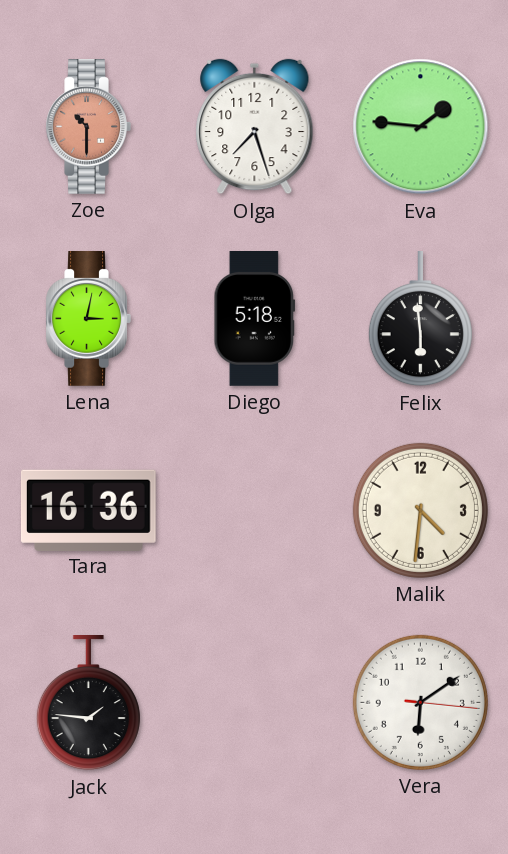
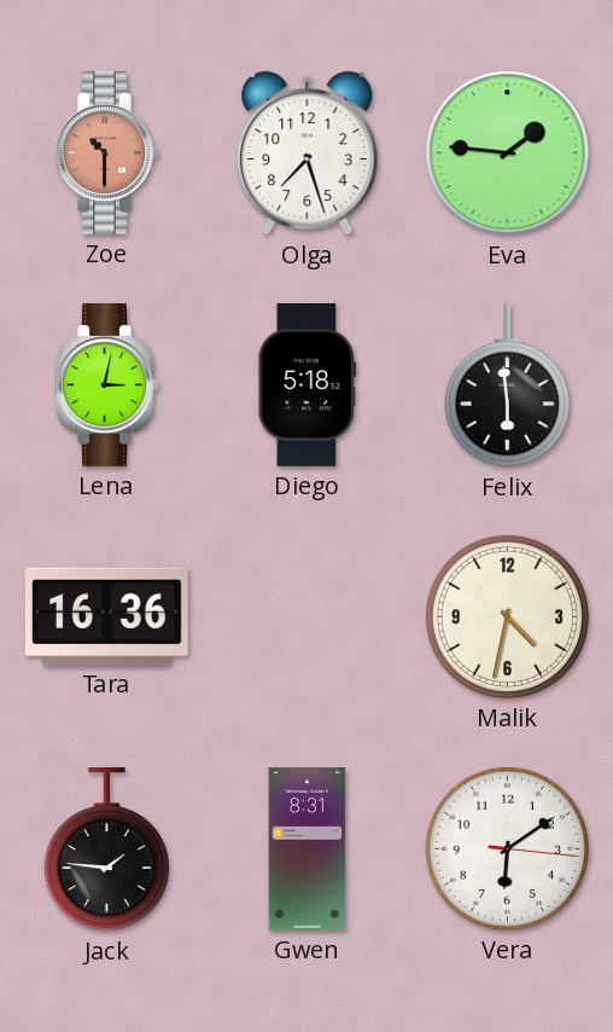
Malik: 4:31 -> 4:32
Gwen: none -> 8:31
